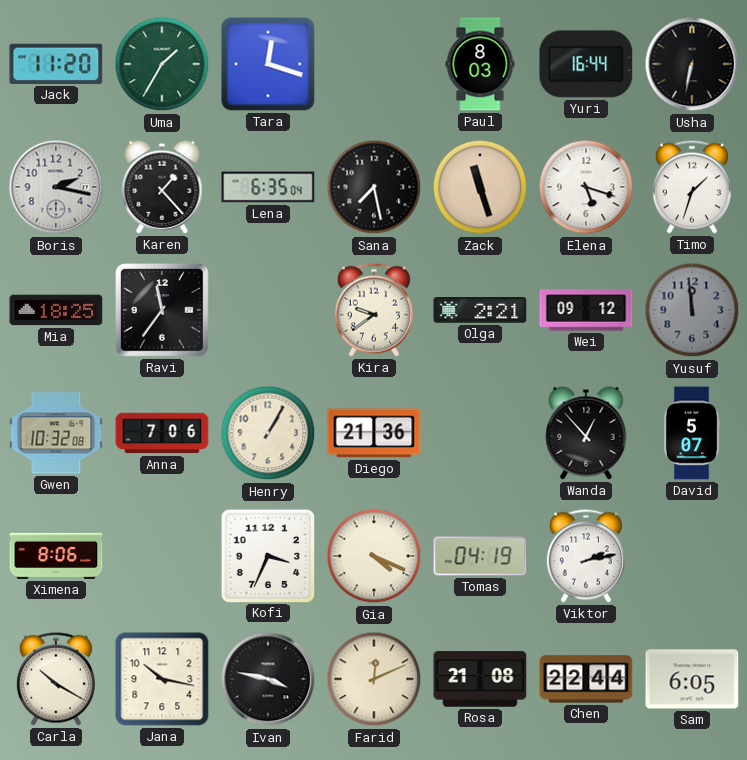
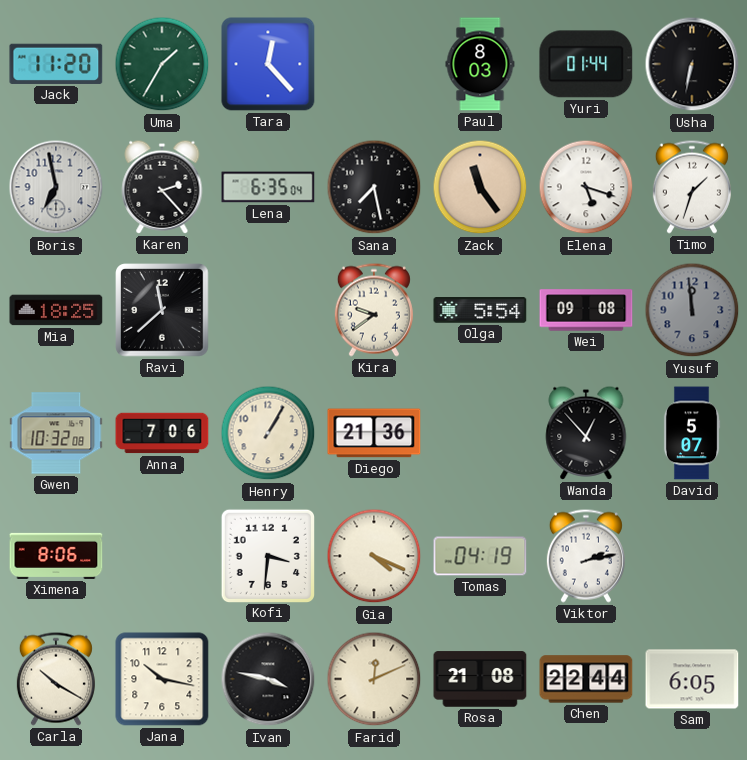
Tara: 12:18 -> 12:23
Yuri: 16:44 -> 01:44
Boris: 2:17 -> 6:58
Karen: 1:23 -> 2:23
Zack: 11:27 -> 11:24
Ravi: 11:36 -> 11:38
Olga: 2:21 -> 5:54
Wei: 09:12 -> 09:08
Kofi: 3:34 -> 3:31
